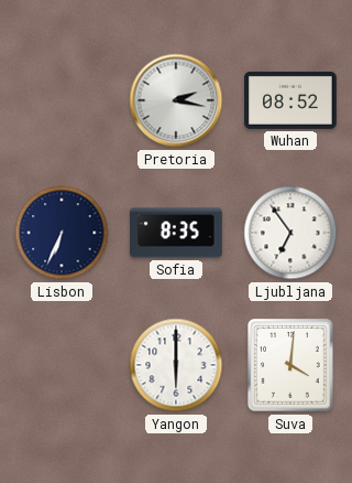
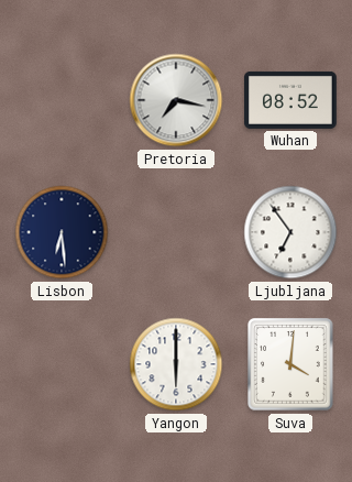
Pretoria: 2:17 -> 7:17
Lisbon: 6:34 -> 6:29
Sofia: 8:35 -> none
